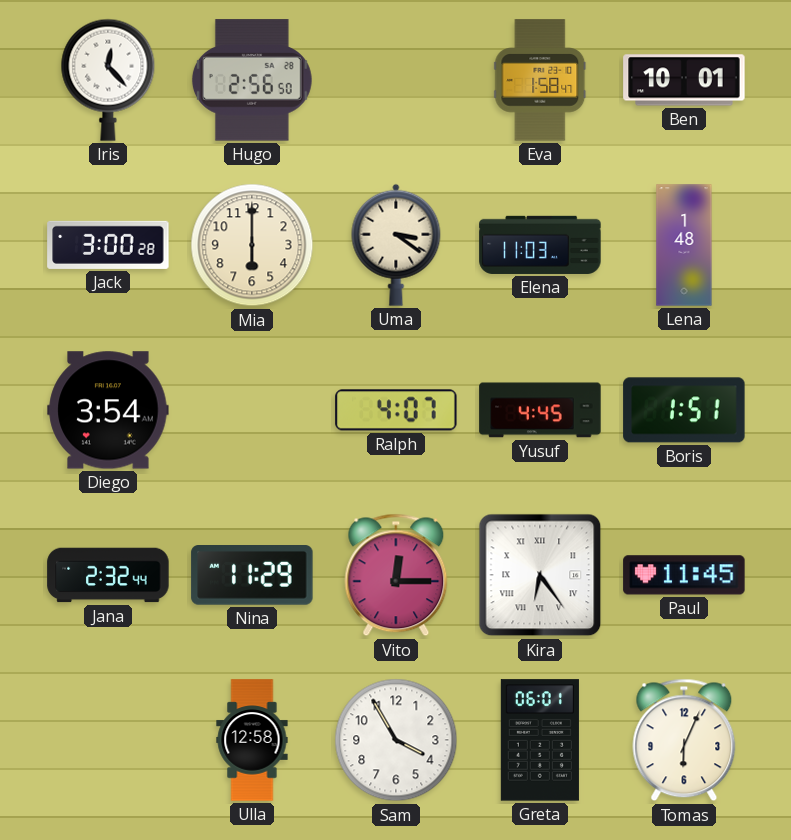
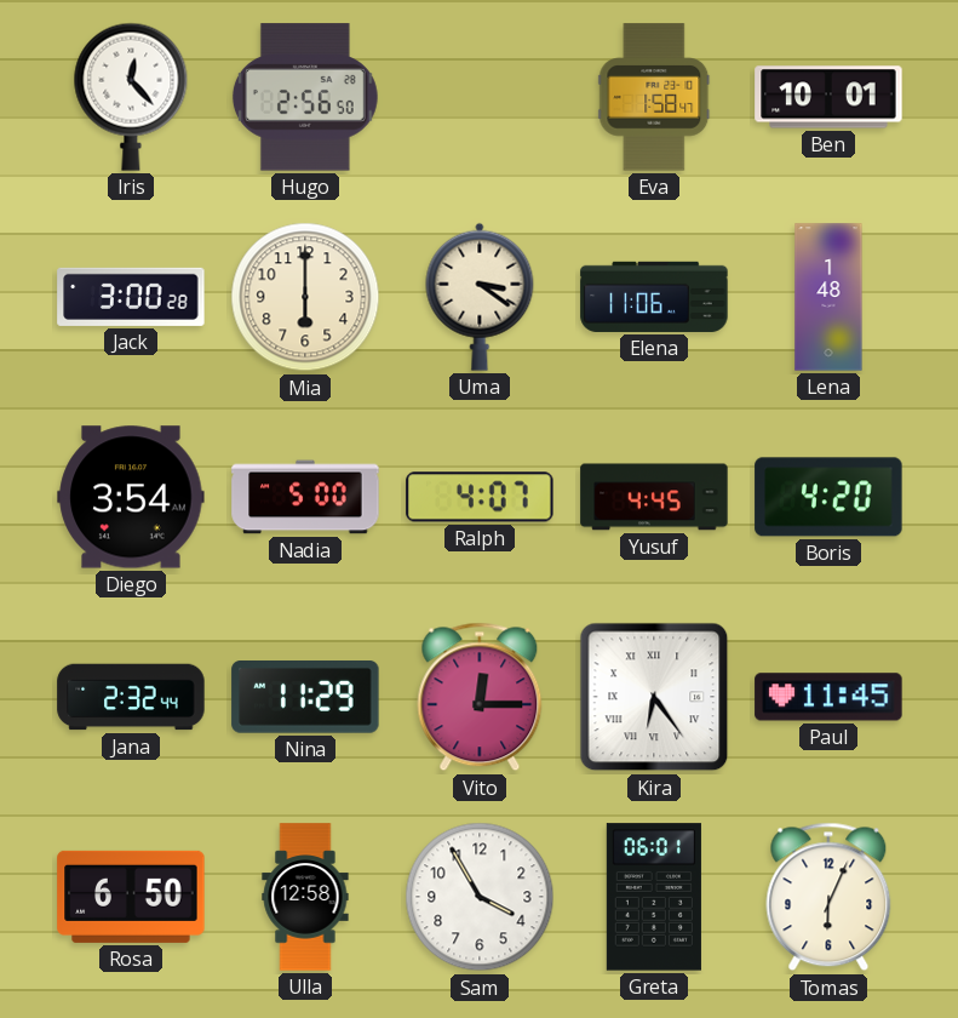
Elena: 11:03 -> 11:06
Nadia: none -> 5:00
Boris: 1:51 -> 4:20
Rosa: none -> 6:50
